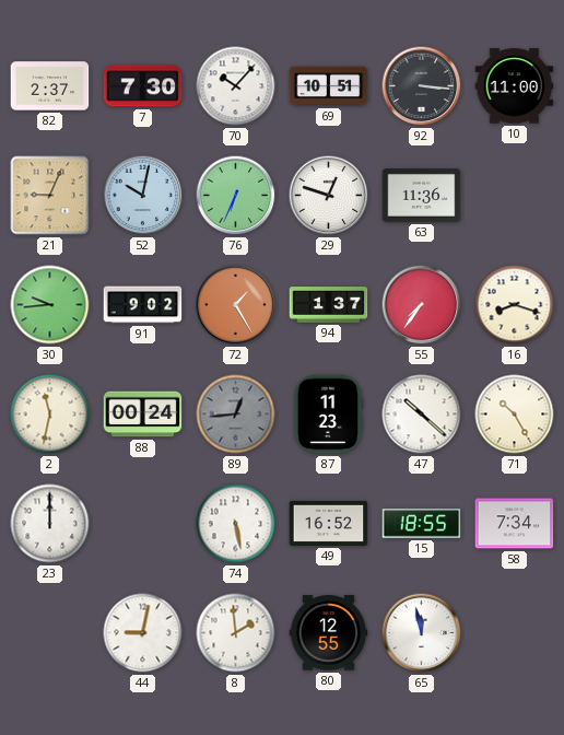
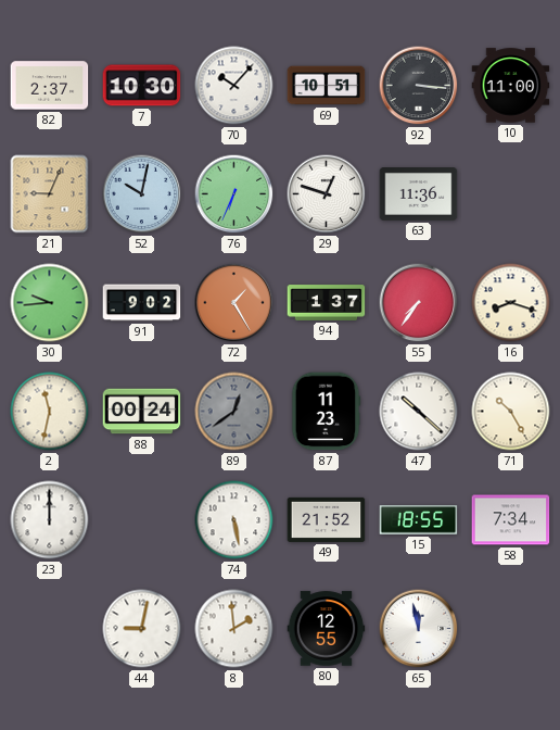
7: 7:30 -> 10:30
89: 12:44 -> 12:39
49: 16:52 -> 21:52
